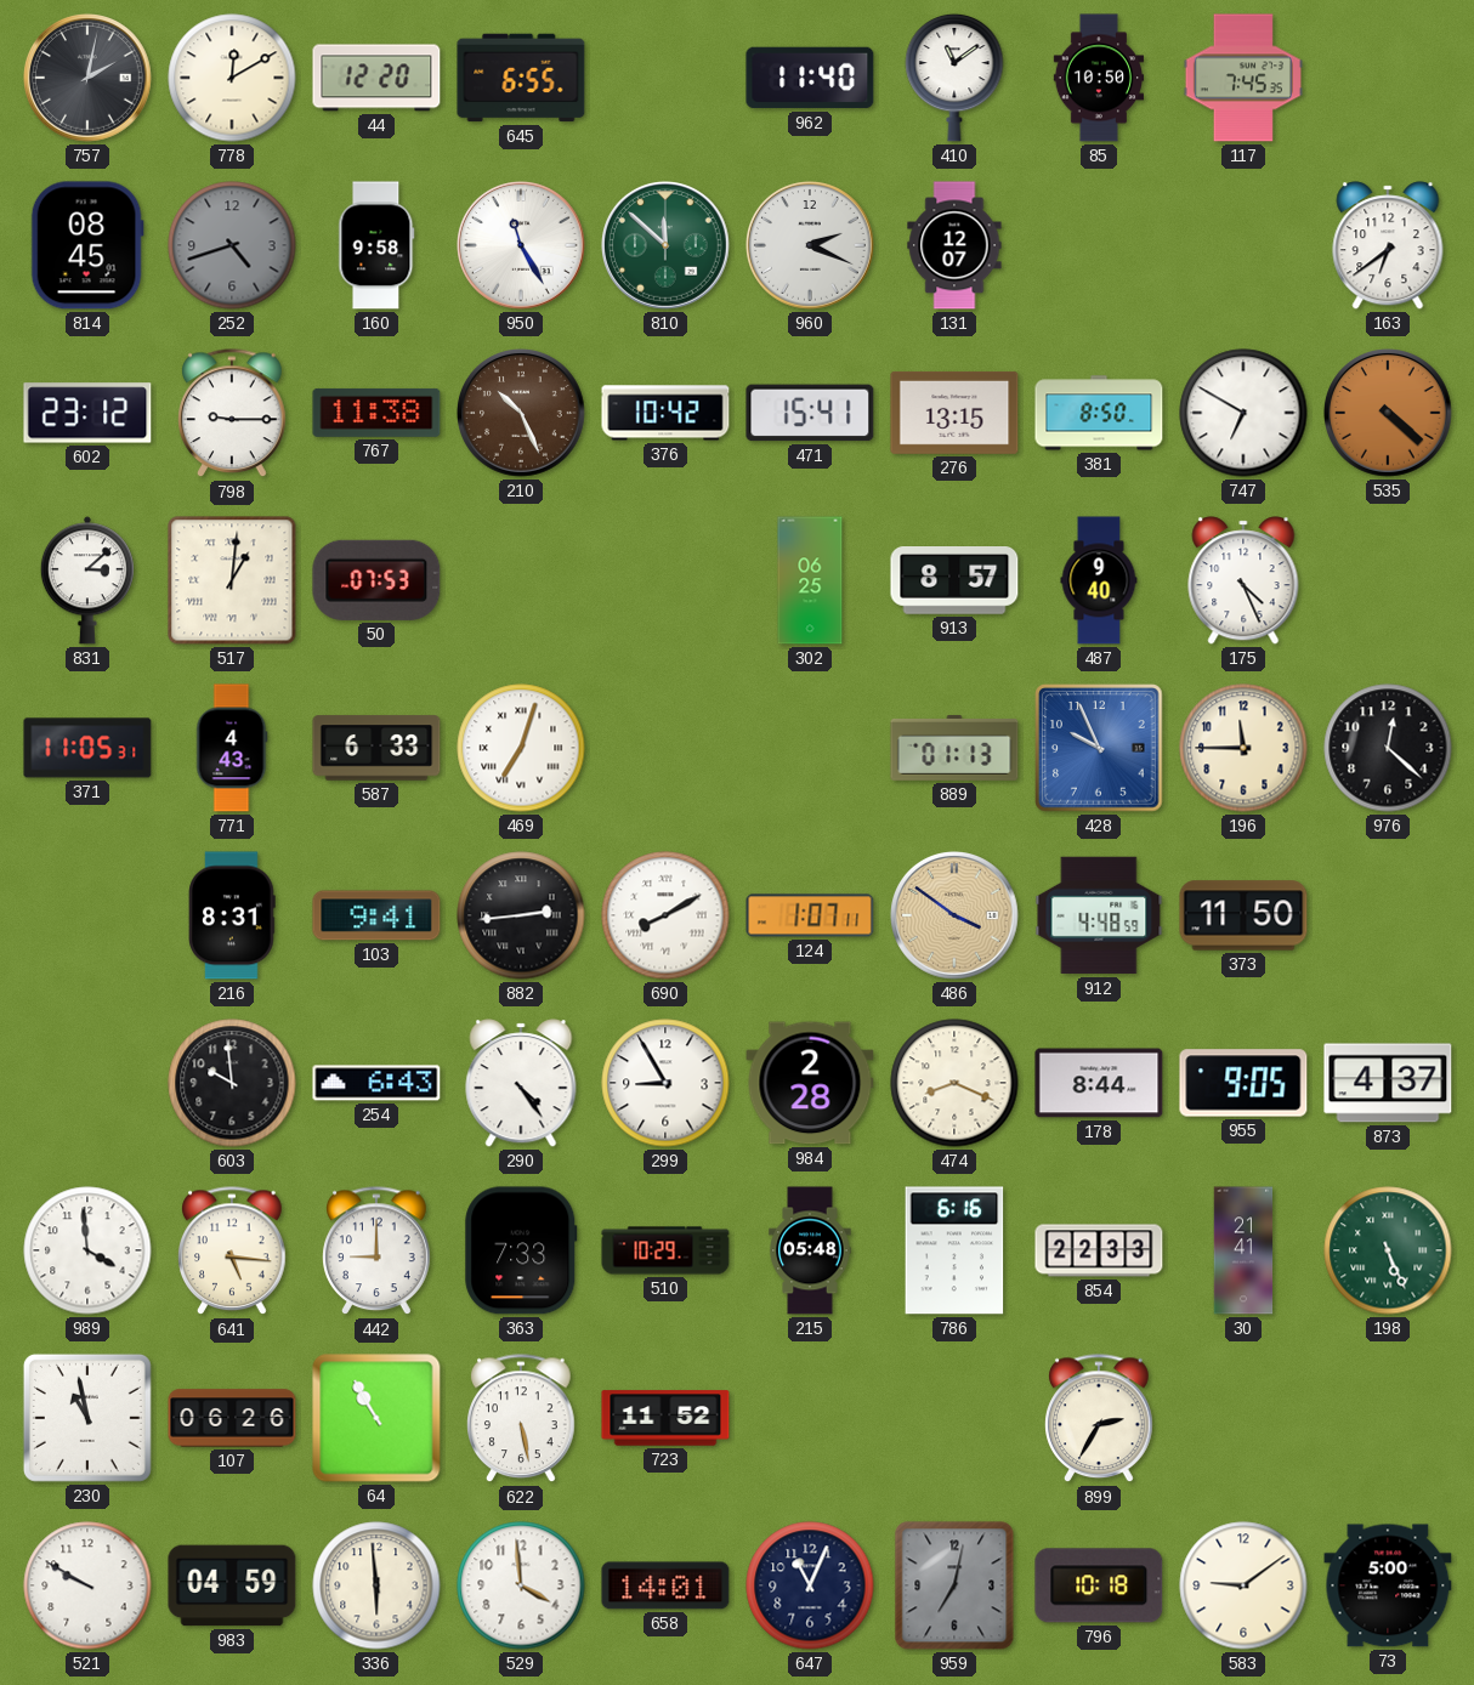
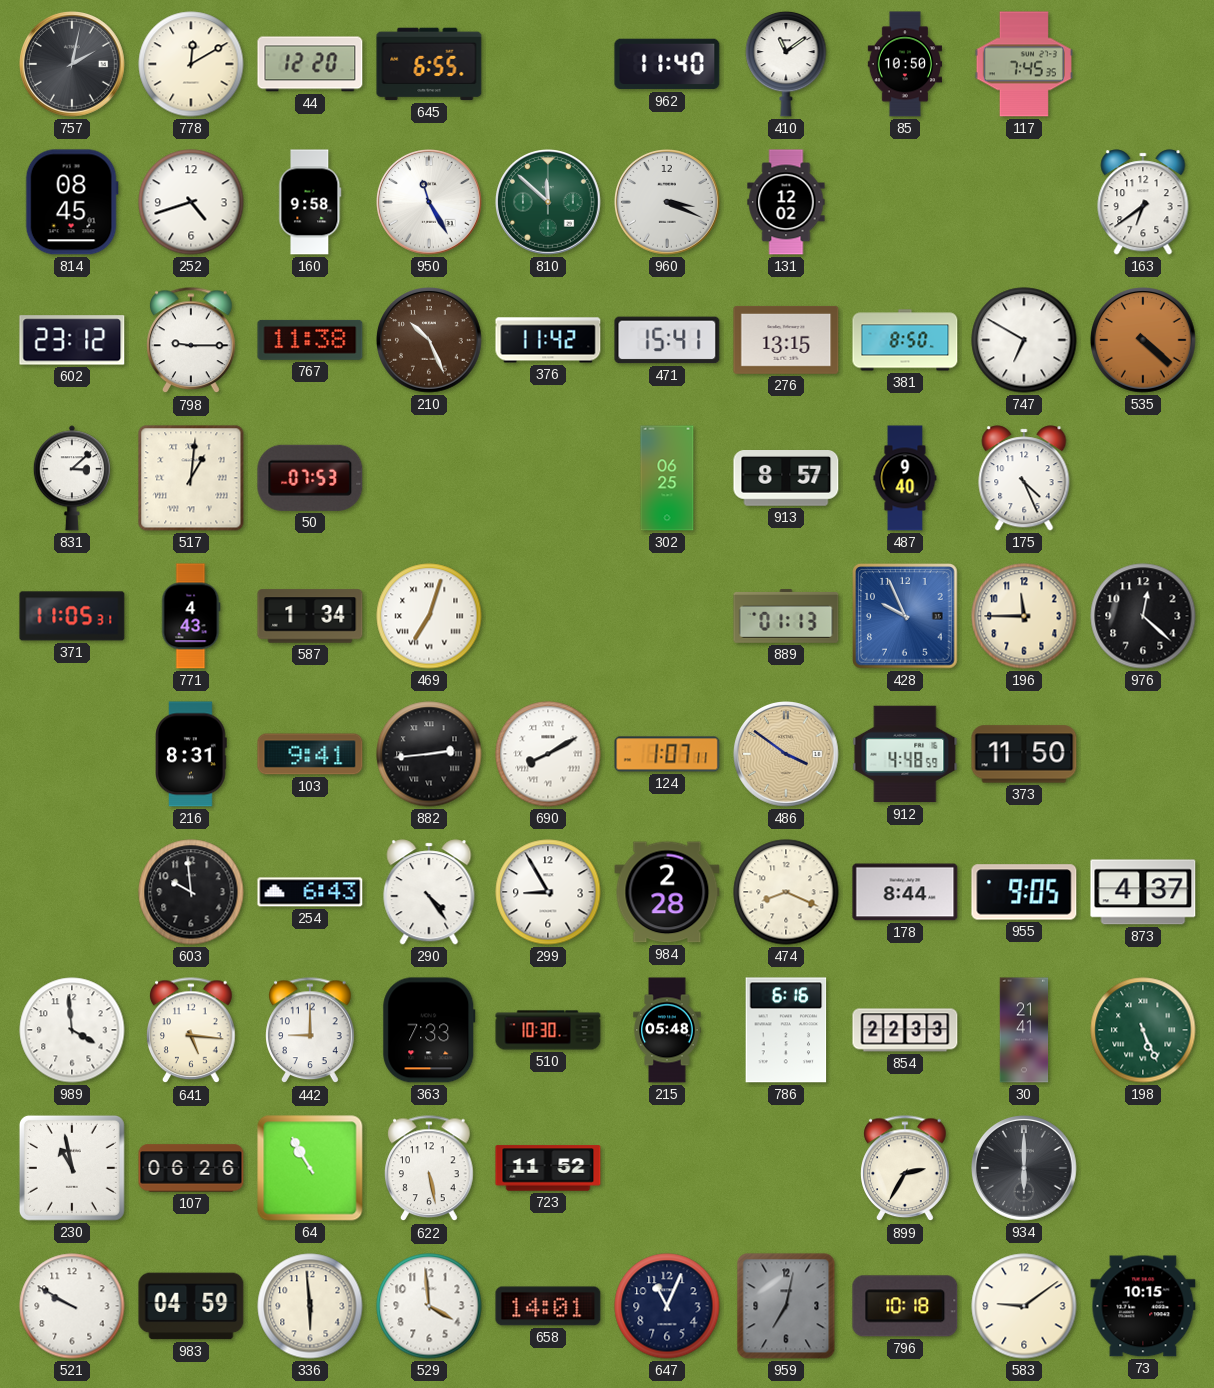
252 dial: grey -> white
960: 2:19 -> 3:19
131: 12:07 -> 12:02
376: 10:42 -> 11:42
587: 6:33 -> 1:34
510: 10:29 -> 10:30
934: none -> 6:00
73: 5:00 -> 10:15
